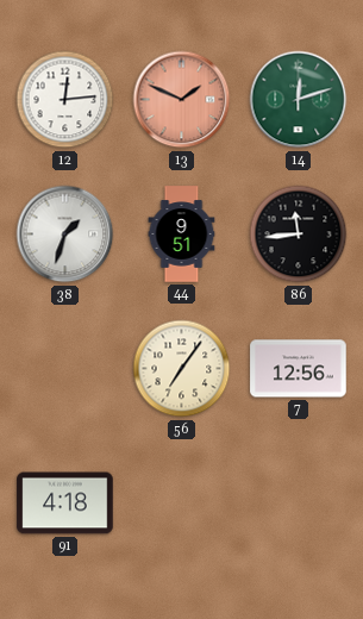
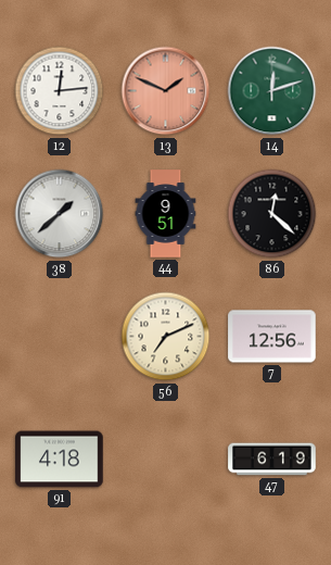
38: 1:33 -> 1:38
86: 11:44 -> 12:22
56: 7:06 -> 7:11
47: none -> 6:19
